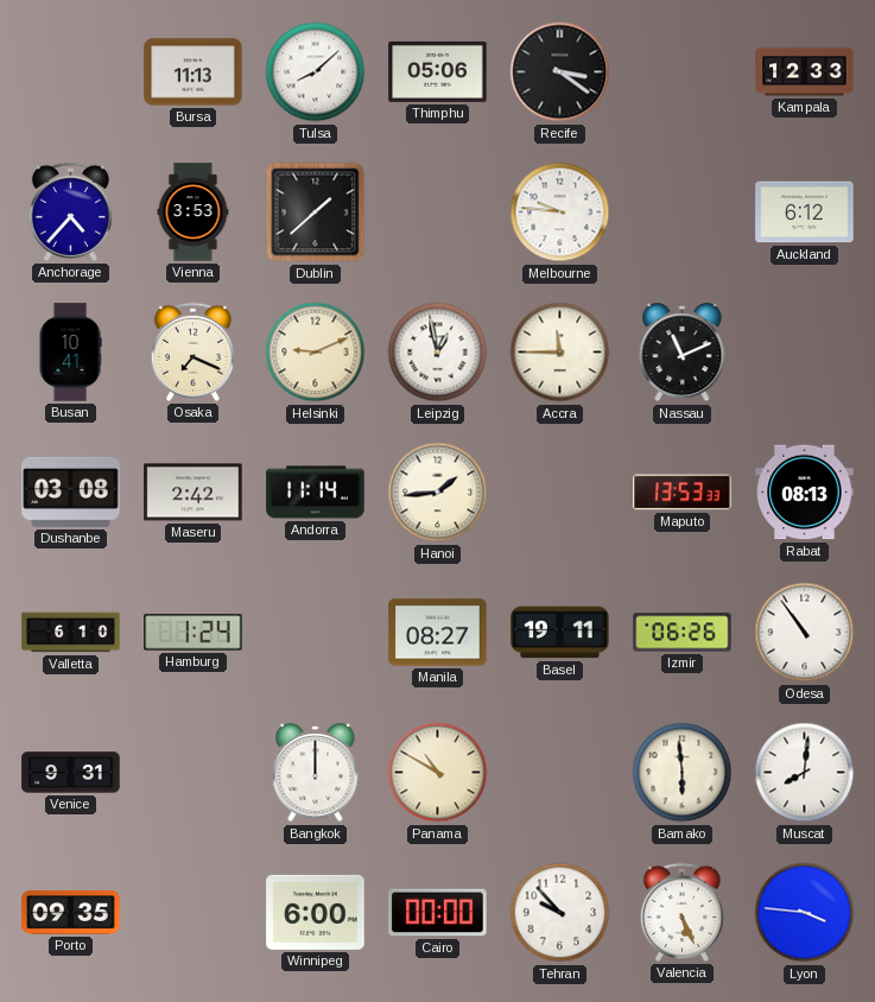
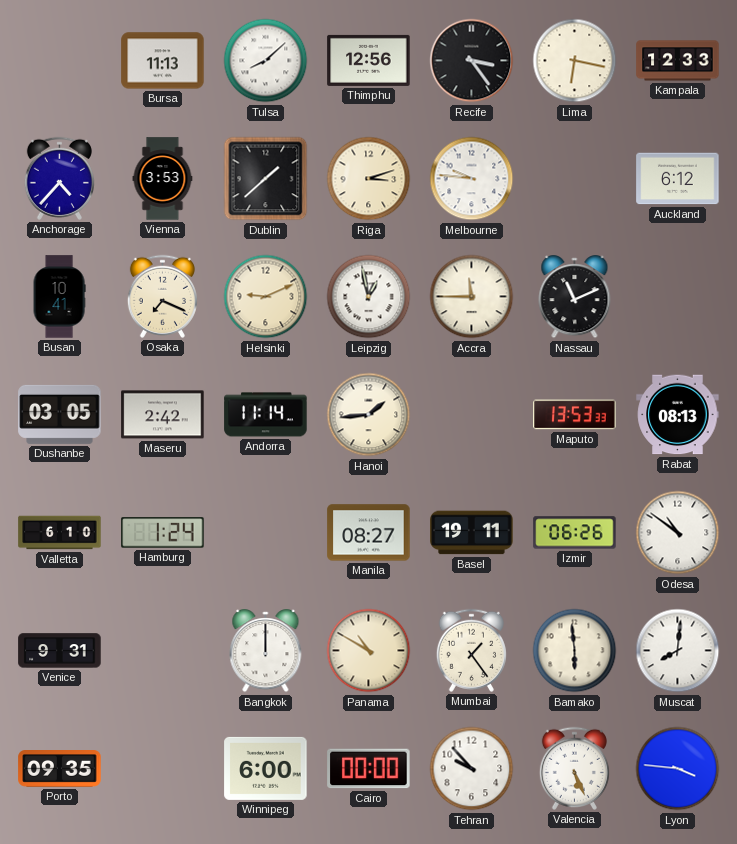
Thimphu: 05:06 -> 12:56
Recife: 3:21 -> 3:24
Lima: none -> 6:17
Riga: none -> 3:12
Dushanbe: 03:08 -> 03:05
Odesa: 10:54 -> 10:51
Mumbai: none -> 1:24
